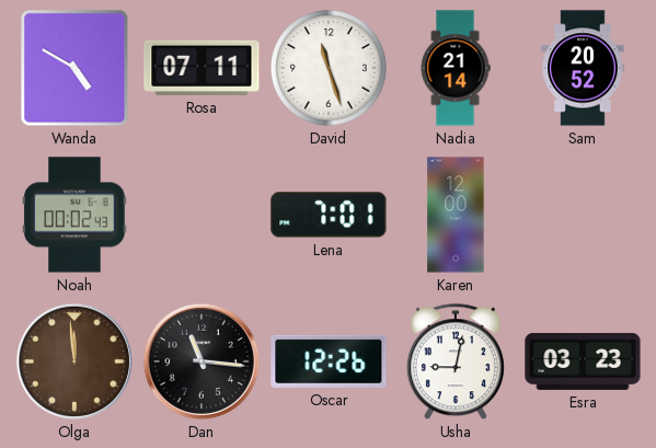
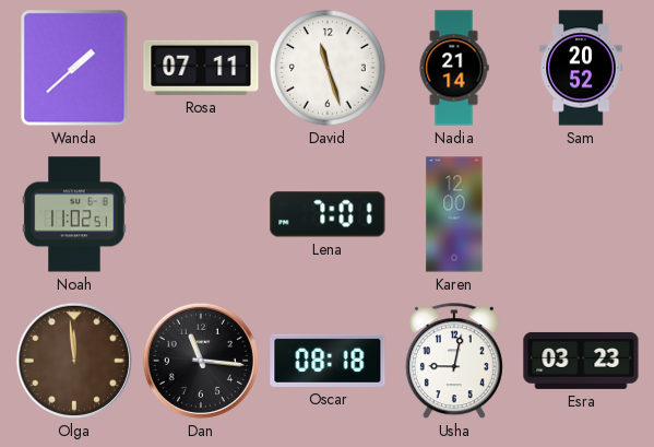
Wanda: 4:50 -> 1:38
Noah: 00:02 -> 11:02
Oscar: 12:26 -> 08:18
